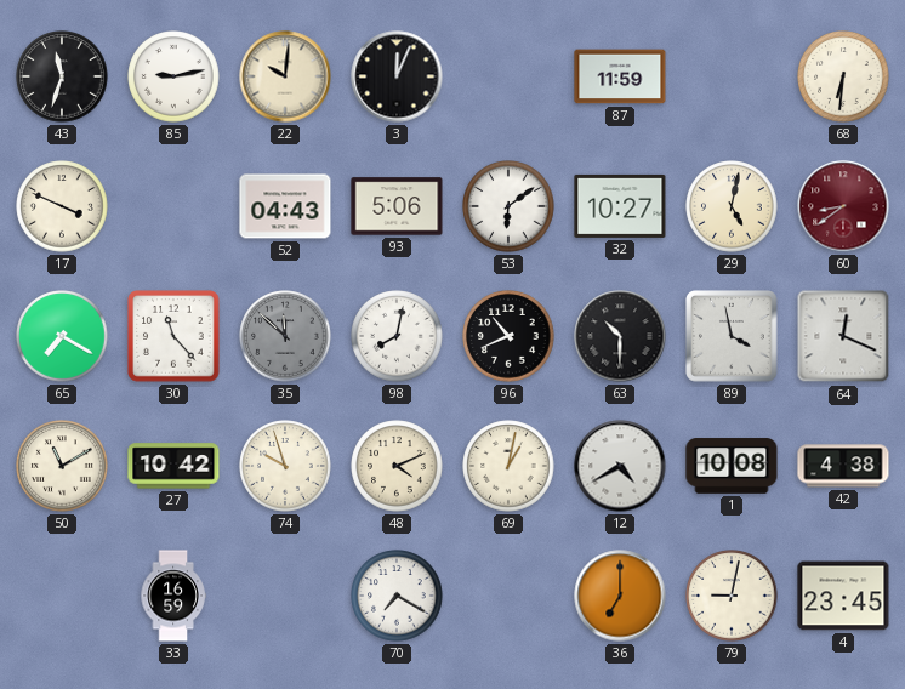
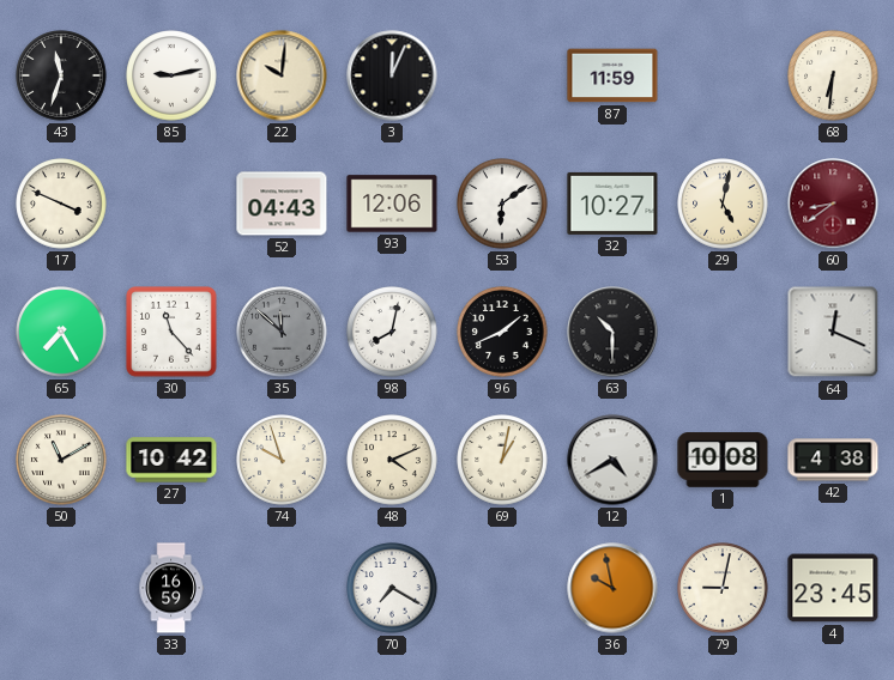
93: 5:06 -> 12:06
65: 7:20 -> 7:25
96: 10:41 -> 1:41
89: 3:58 -> none
36: 7:00 -> 9:58
